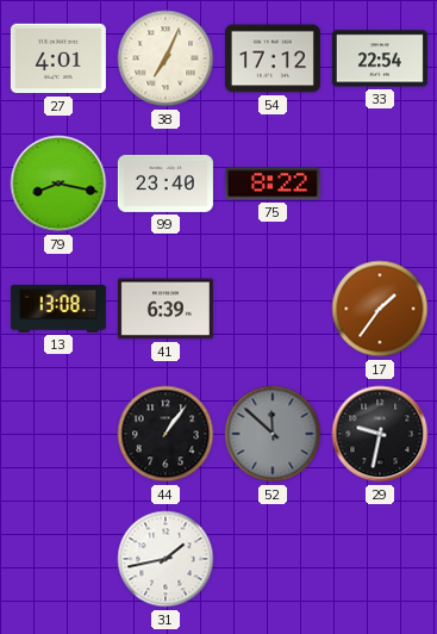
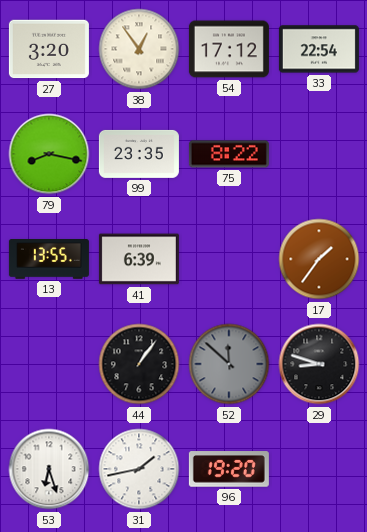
27: 4:01 -> 3:20
38: 7:04 -> 12:54
99: 23:40 -> 23:35
13: 13:08 -> 13:55
29: 9:32 -> 8:48
53: none -> 6:27
96: none -> 19:20
